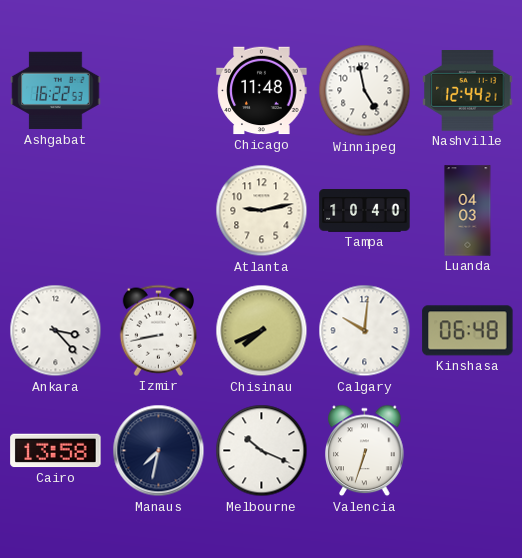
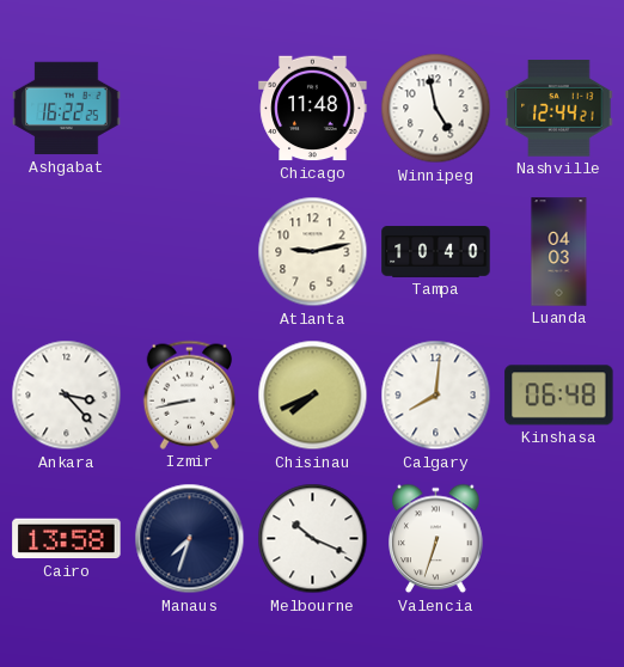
Ashgabat: 16:22:53 -> 16:22:25
Calgary: 10:01 -> 8:01
Manaus: 7:32 -> 7:33
